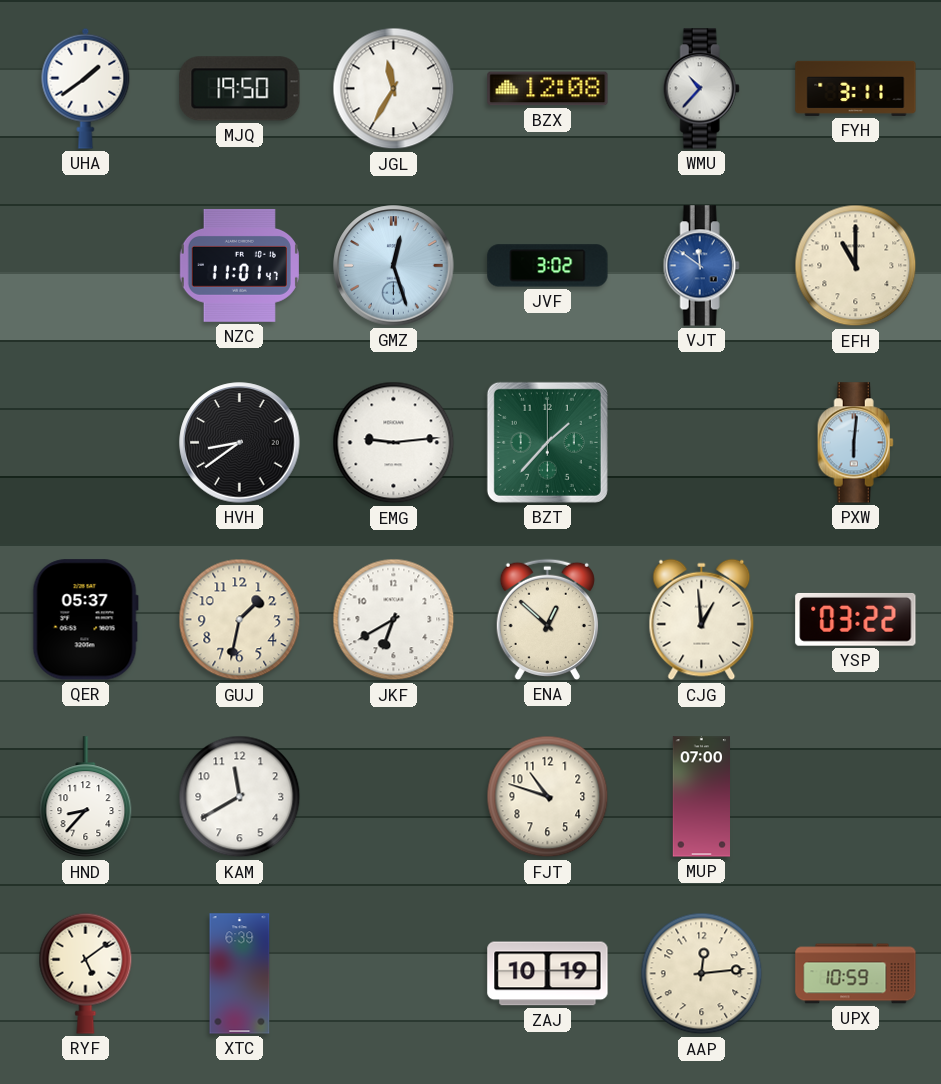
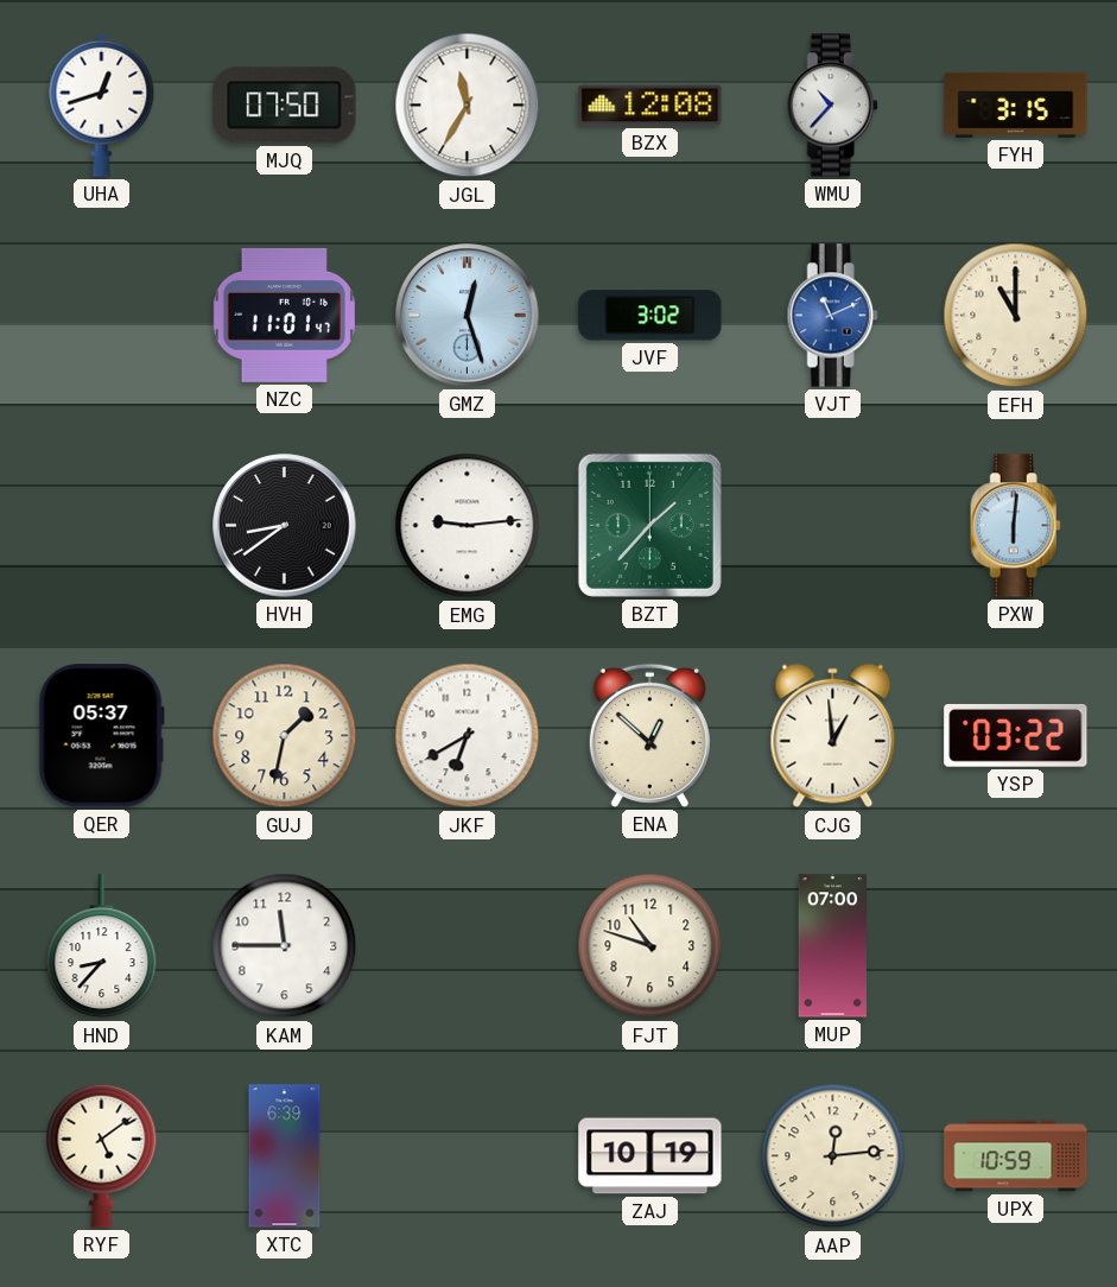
UHA: 1:39 -> 12:42
MJQ: 19:50 -> 07:50
FYH: 3:11 -> 3:15
VJT: 11:51 -> 11:11
KAM: 11:40 -> 11:45
